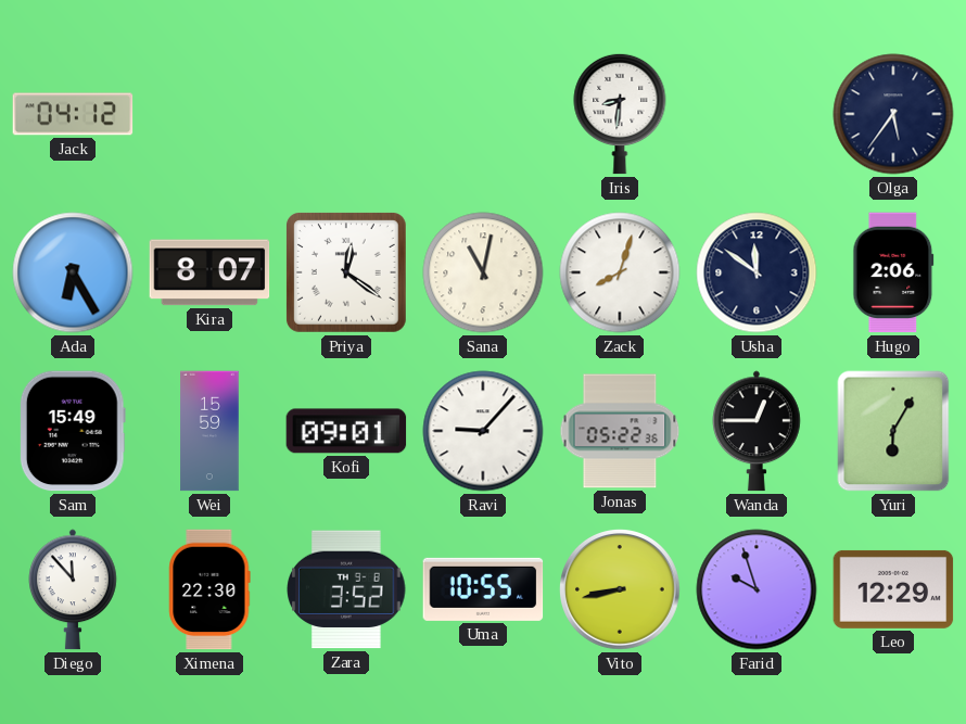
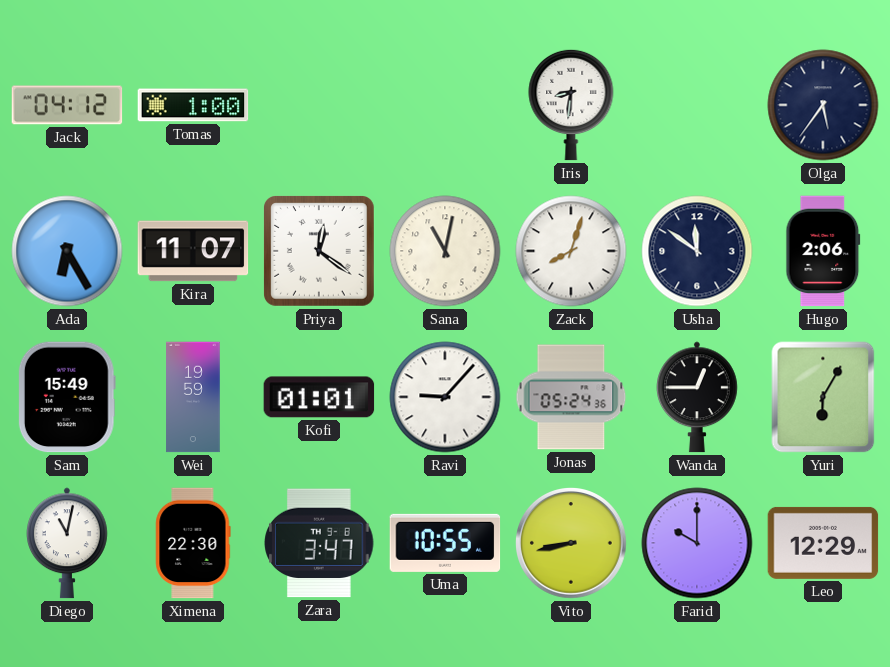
Tomas: none -> 1:00
Kira: 8:07 -> 11:07
Wei: 15:59 -> 19:59
Kofi: 09:01 -> 01:01
Jonas: 05:22 -> 05:24
Diego: 11:53 -> 11:02
Zara: 3:52 -> 3:47
Farid: 9:57 -> 10:00
